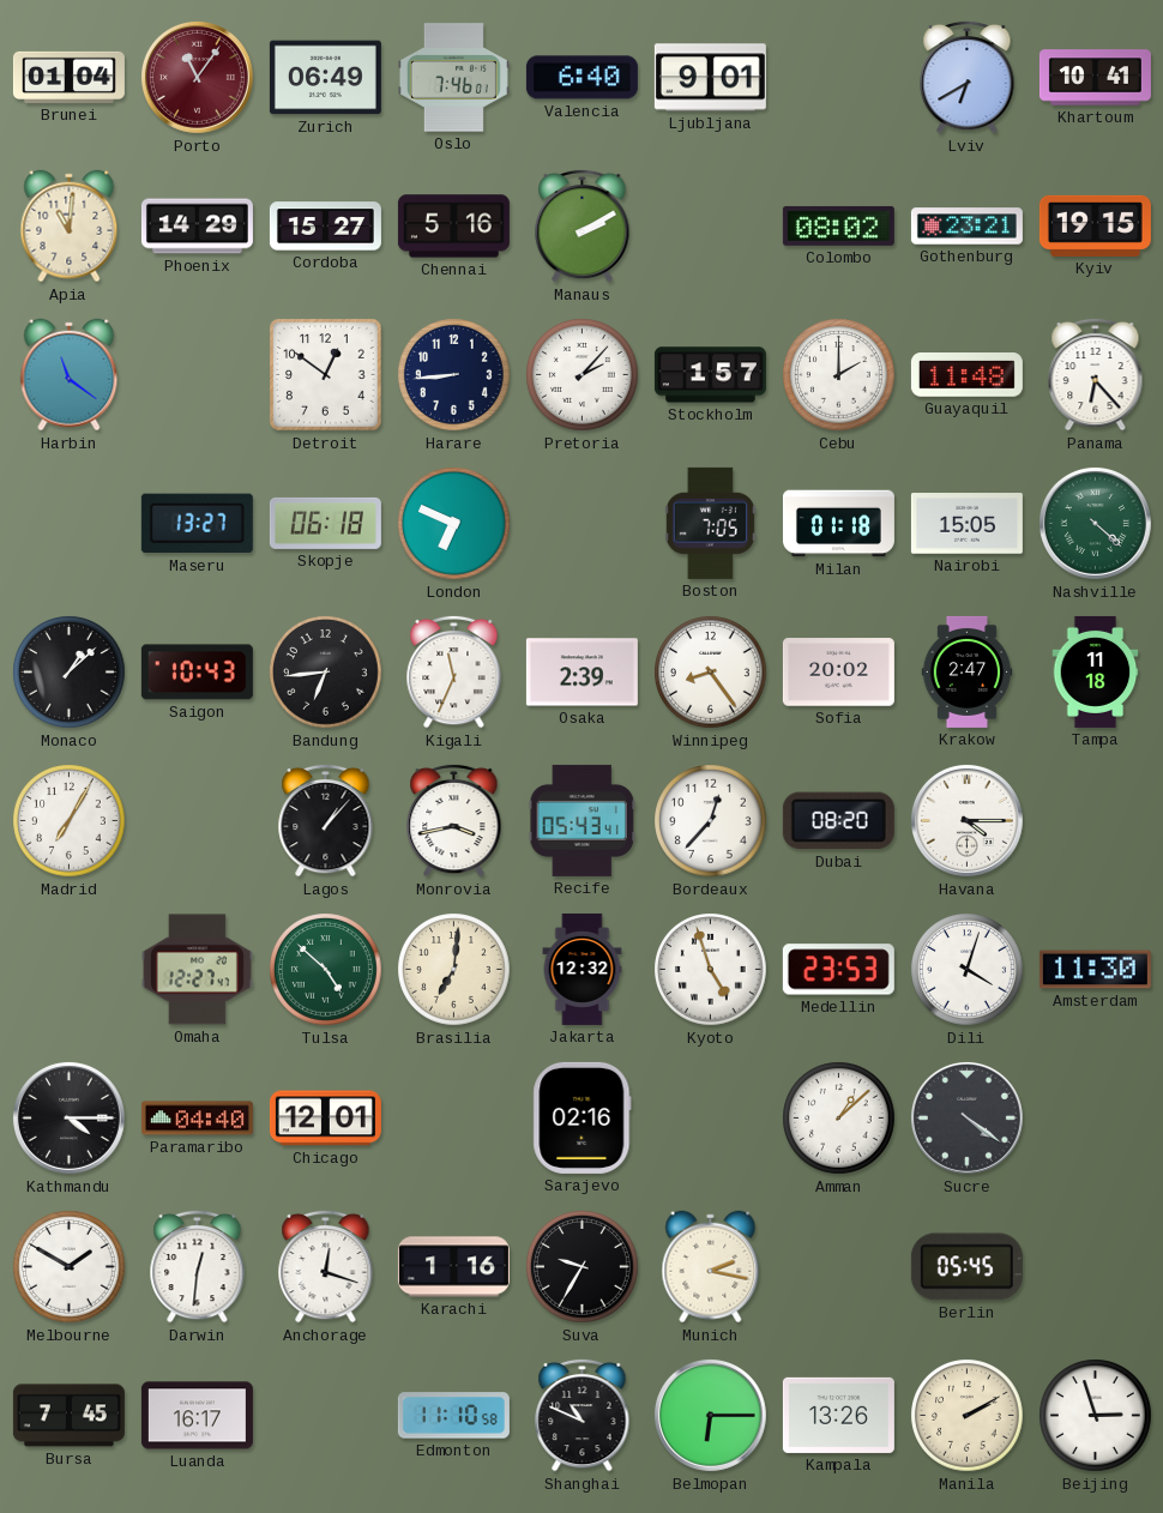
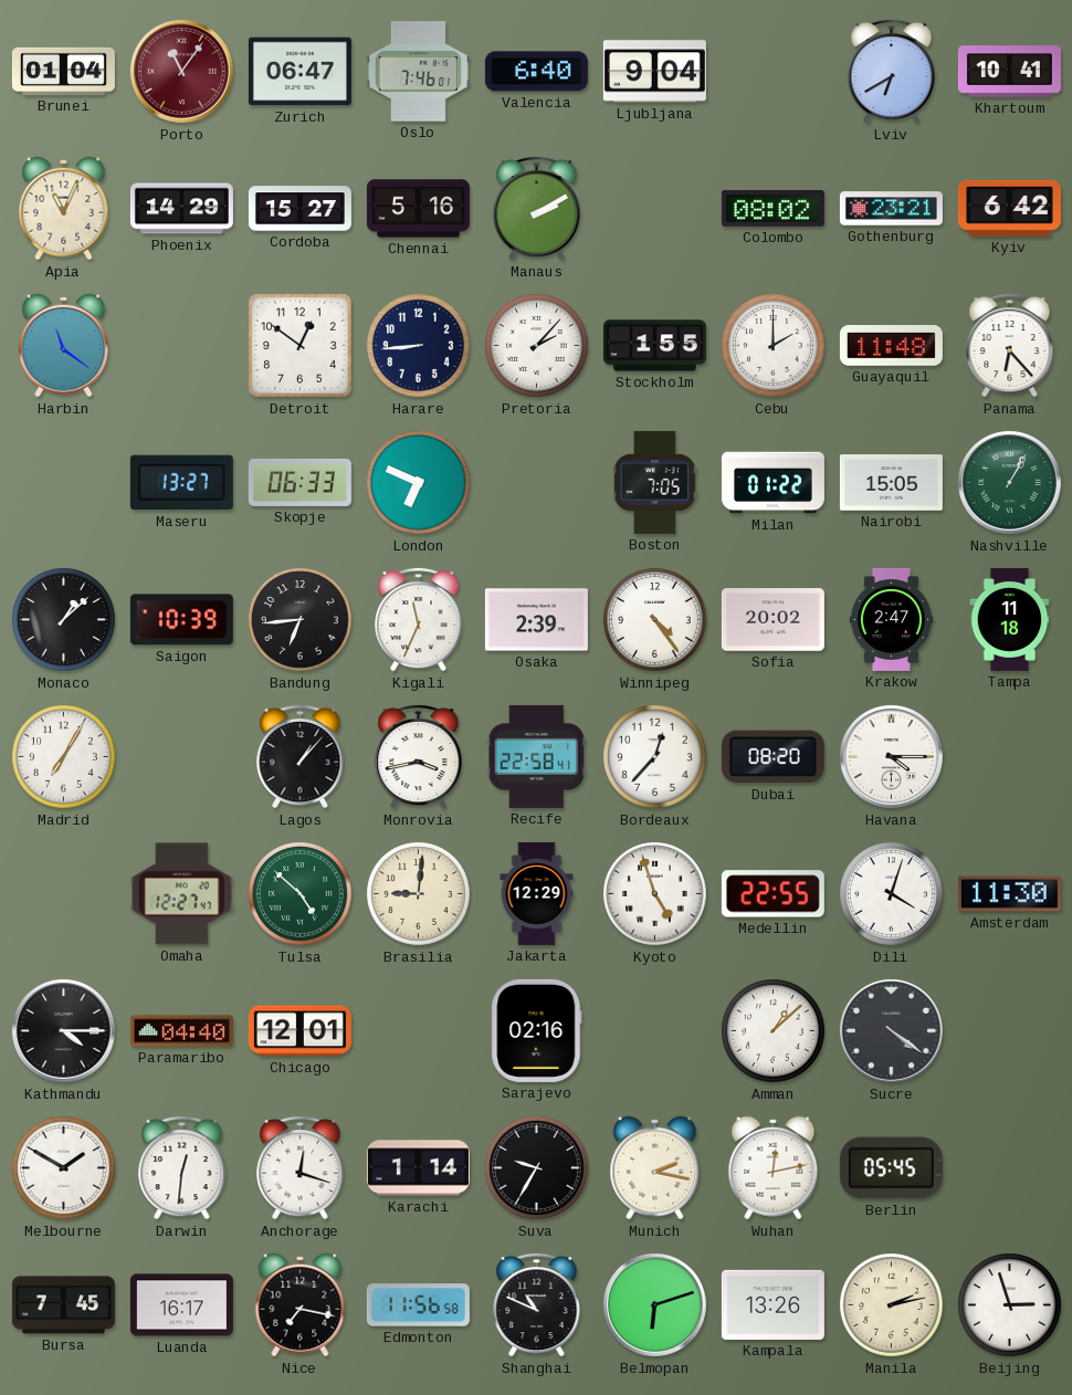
Zurich: 06:49 -> 06:47
Ljubljana: 9:01 -> 9:04
Apia: 11:01 -> 11:04
Kyiv: 19:15 -> 6:42
Stockholm: 1:57 -> 1:55
Skopje: 06:18 -> 06:33
Milan: 01:18 -> 01:22
Nashville: 4:22 -> 1:05
Saigon: 10:43 -> 10:39
Winnipeg: 8:24 -> 4:24
Recife: 05:43 -> 22:58
Brasilia: 7:01 -> 9:01
Jakarta: 12:32 -> 12:29
Medellin: 23:53 -> 22:55
Karachi: 1:16 -> 1:14
Wuhan: none -> 12:13
Nice: none -> 7:17
Edmonton: 11:10 -> 11:56
Belmopan: 6:15 -> 6:12
Manila: 2:10 -> 2:13
